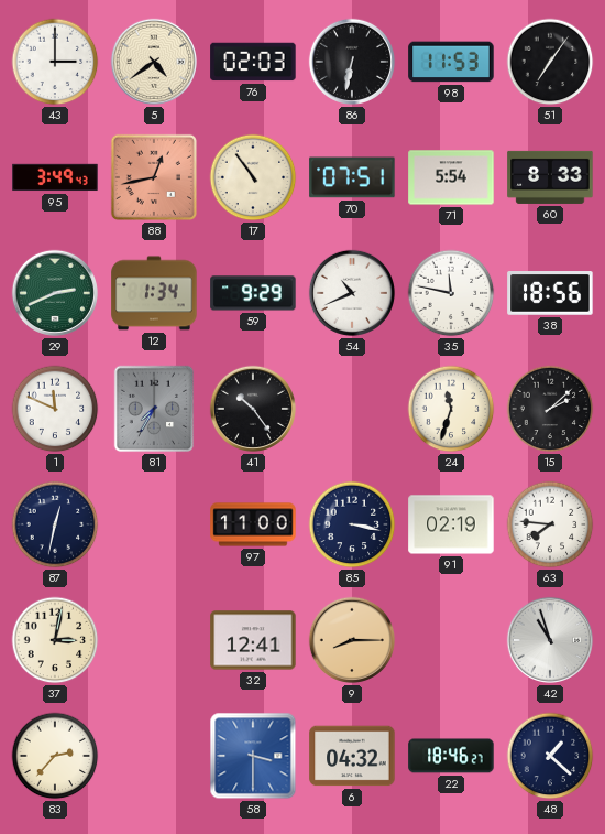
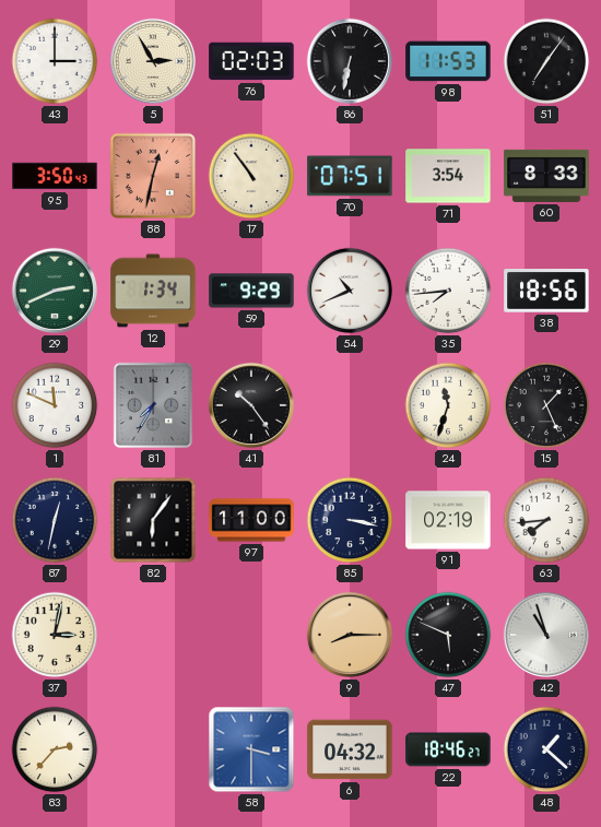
5: 4:39 -> 2:55
95: 3:49 -> 3:50
88: 12:43 -> 12:32
71: 5:54 -> 3:54
35: 11:47 -> 7:44
15: 2:08 -> 1:26
82: none -> 6:06
63: 7:46 -> 7:44
32: 12:41 -> none
47: none -> 5:49
